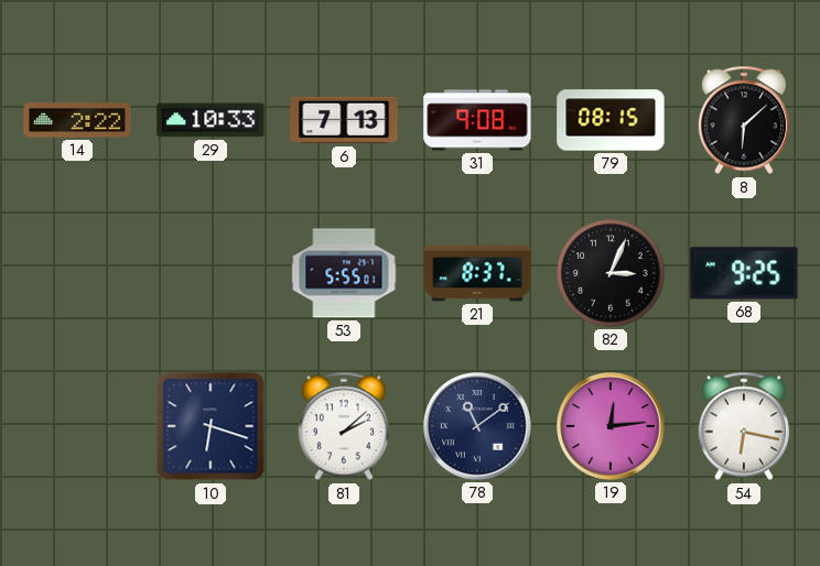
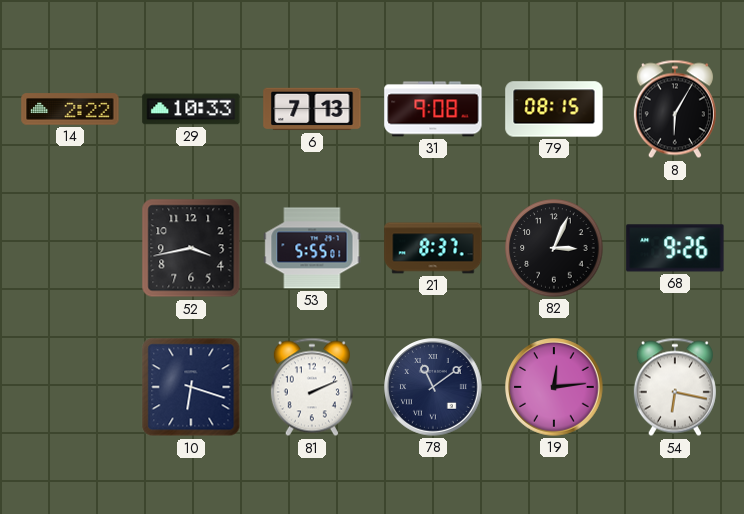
8: 6:08 -> 6:05
52: none -> 3:43
68: 9:25 -> 9:26
81: 2:08 -> 2:11
